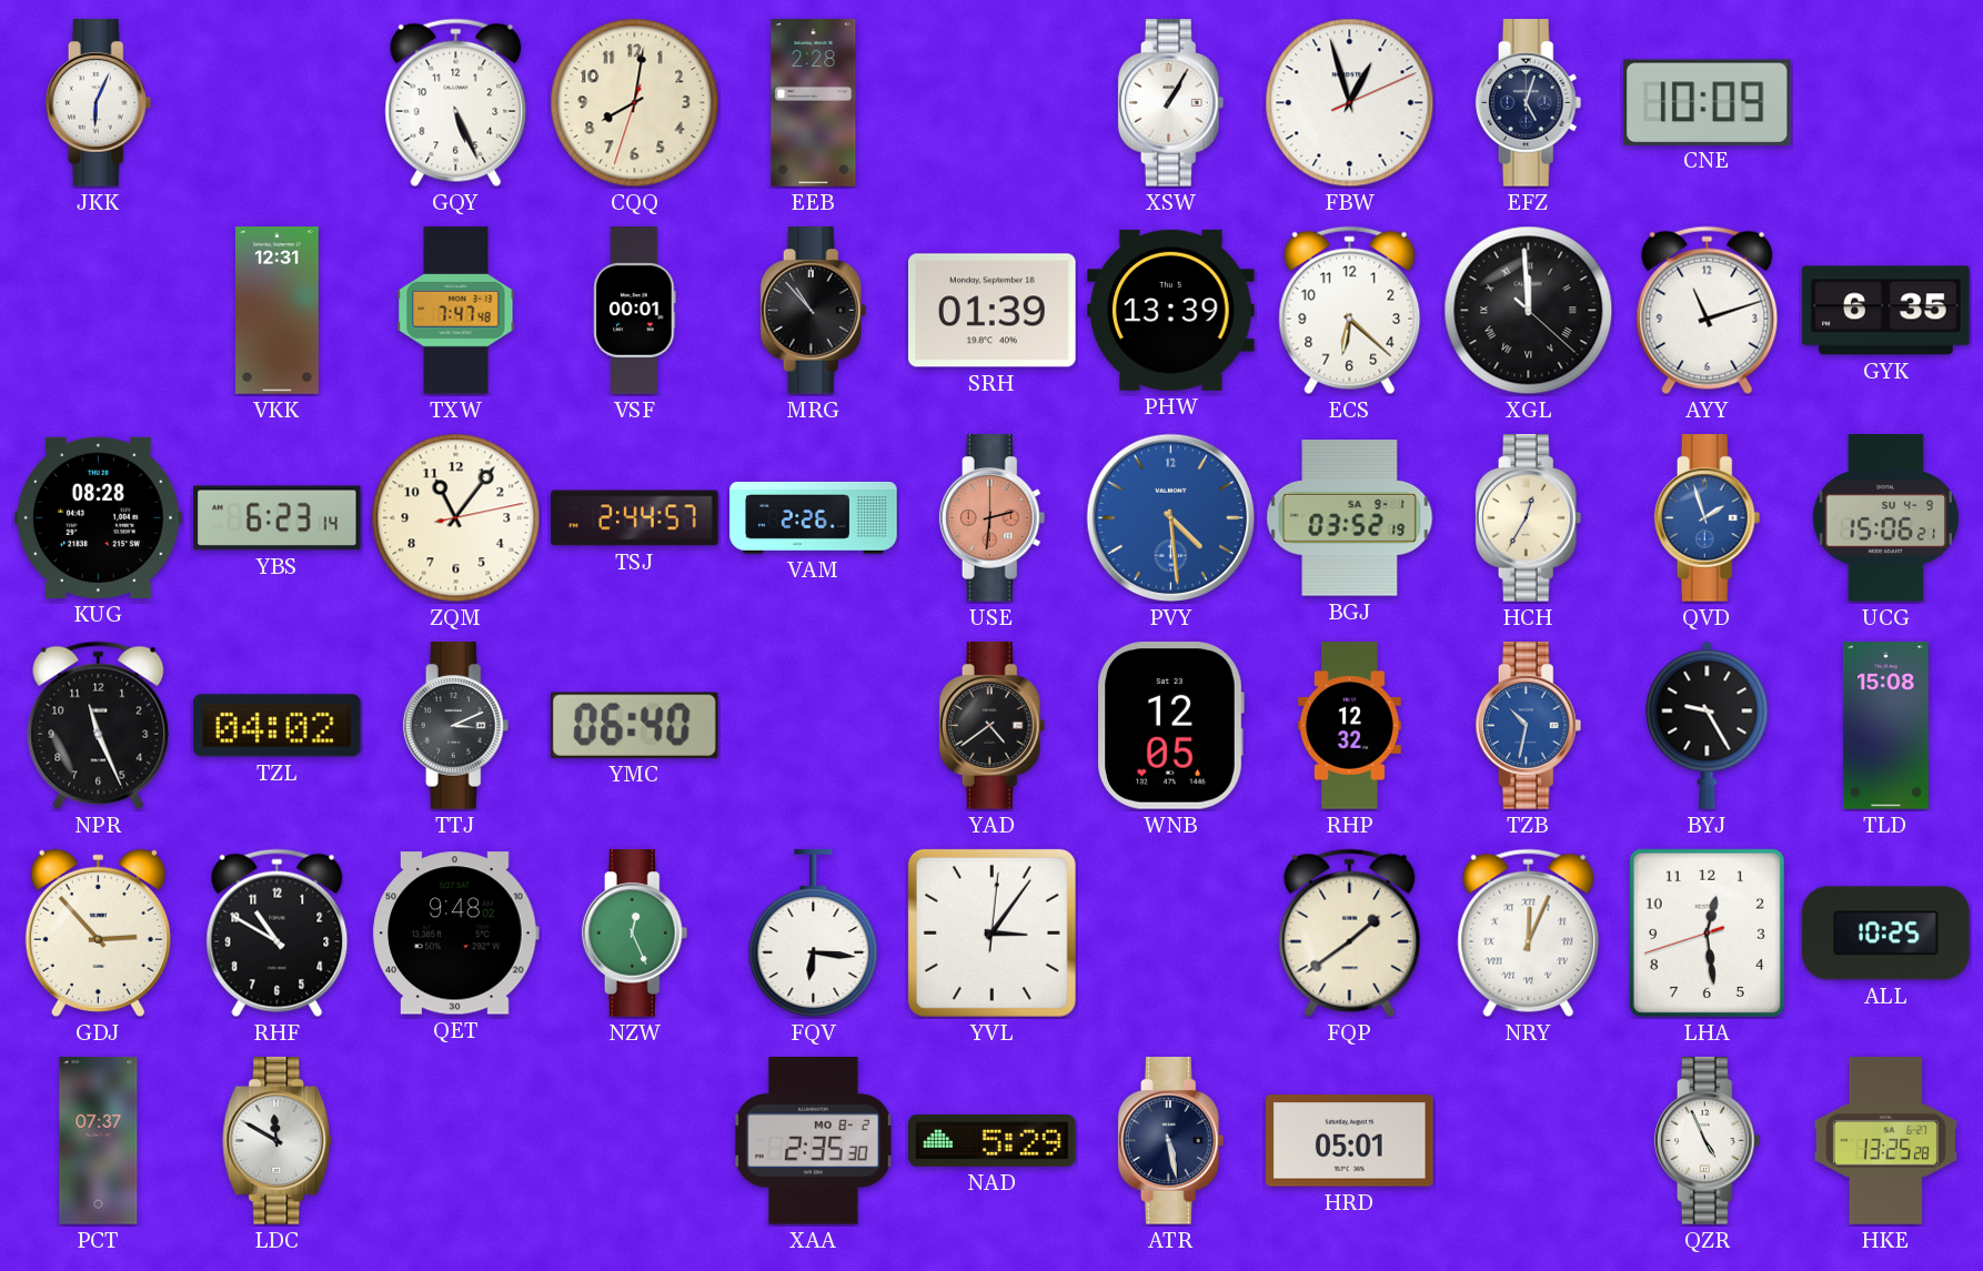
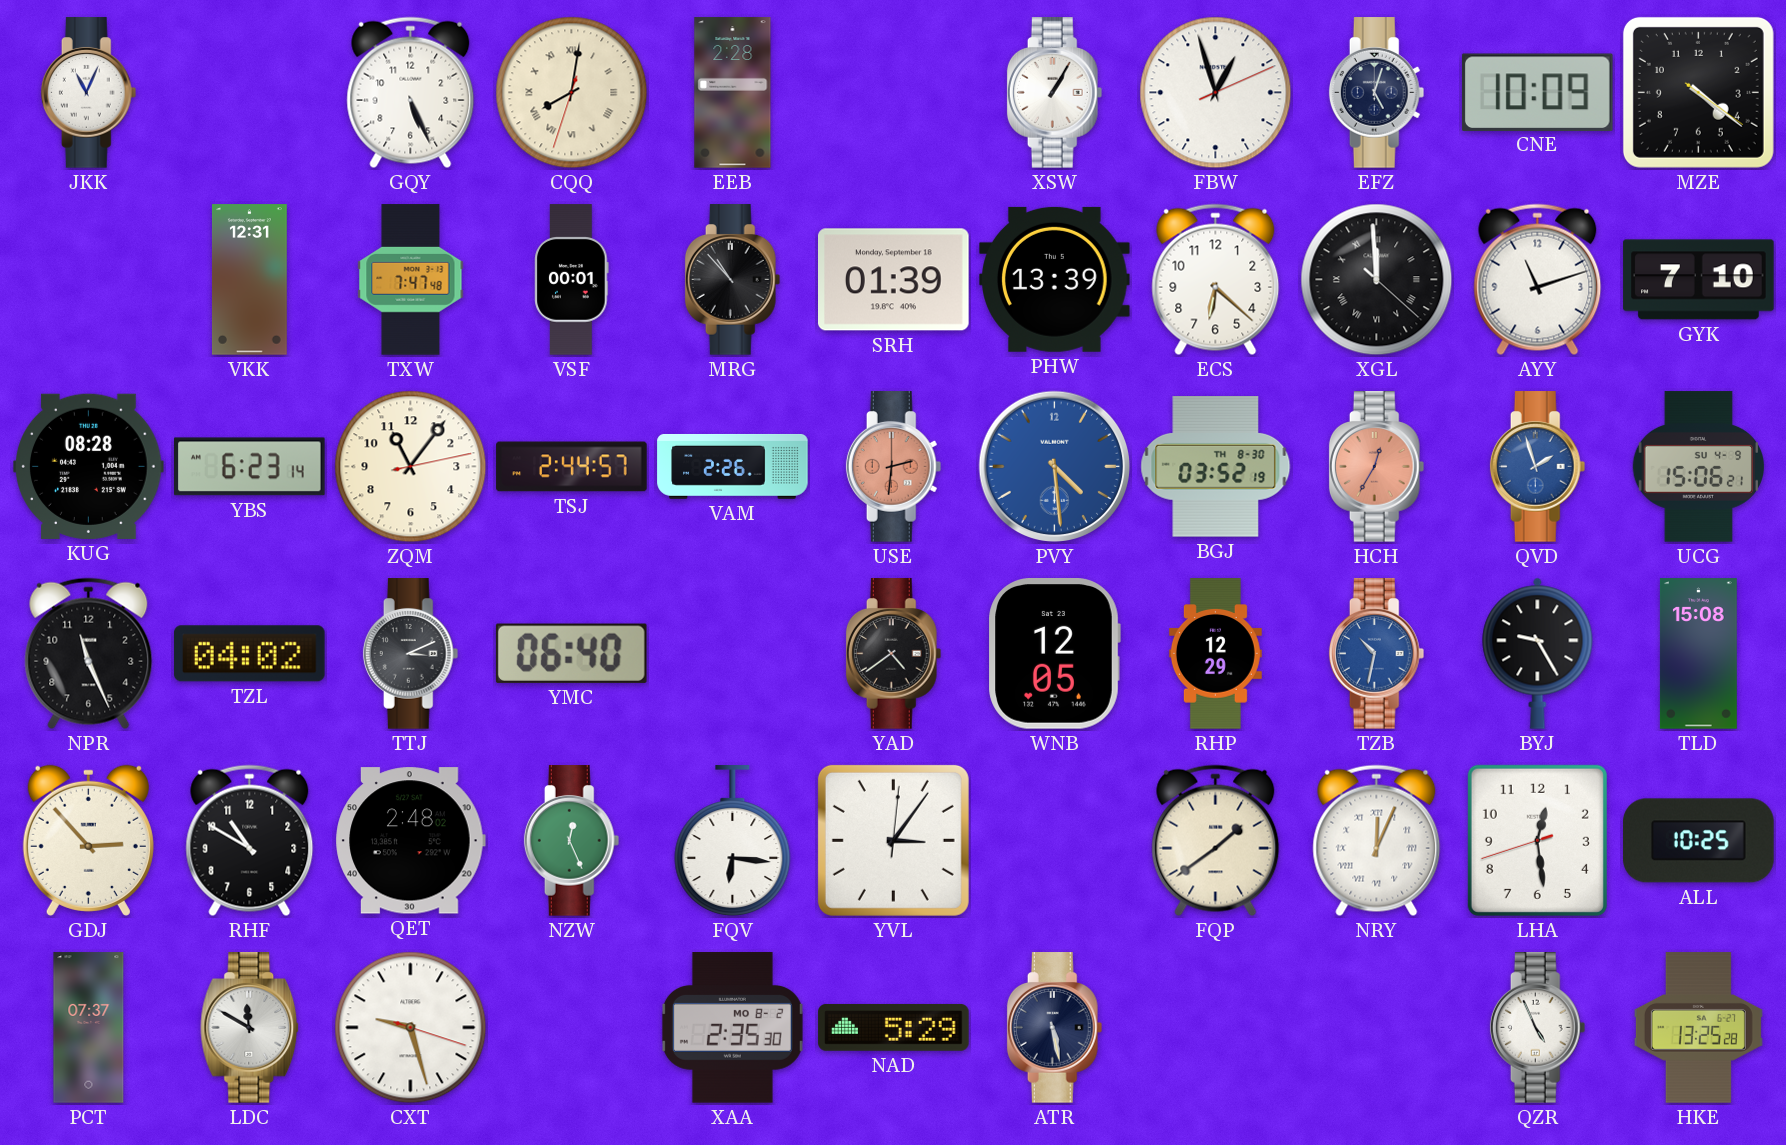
JKK: 6:04 -> 11:04
CQQ numerals: Arabic -> Roman
MZE: none -> 4:21
GYK: 6:35 -> 7:10
BGJ date: SA 9-1 -> TH 8-30
HCH dial: cream -> salmon
RHP: 12:32 -> 12:29
QET: 9:48 -> 2:48
CXT: none -> 9:27
HRD: 05:01 -> none
